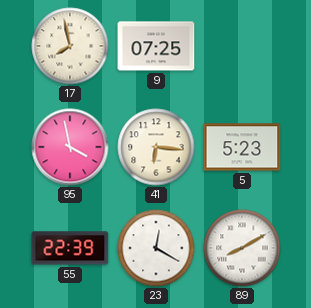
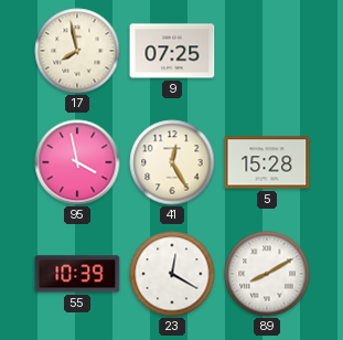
41: 6:16 -> 12:25
5: 5:23 -> 15:28
55: 22:39 -> 10:39
